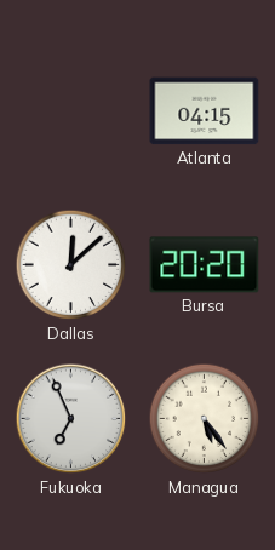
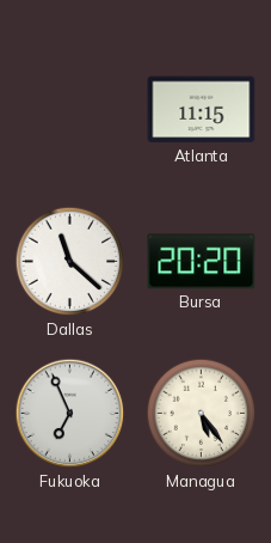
Atlanta: 04:15 -> 11:15
Dallas: 12:08 -> 11:22
